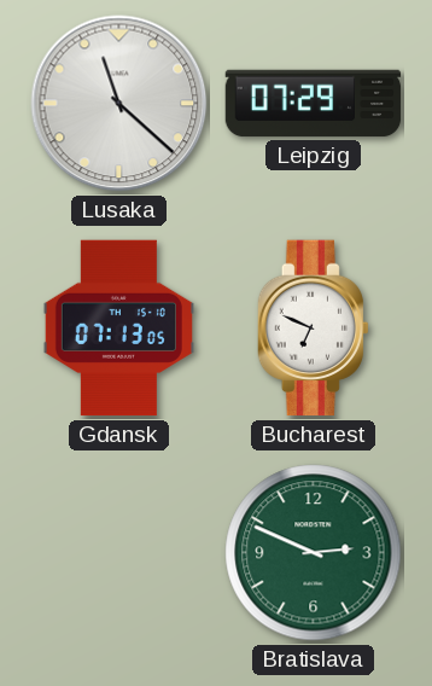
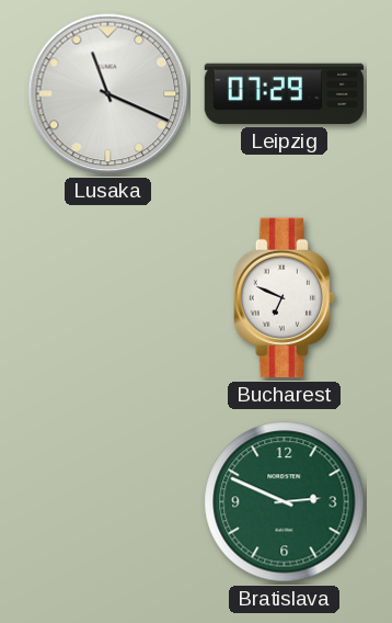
Lusaka: 11:22 -> 11:19
Gdansk: 07:13 -> none
